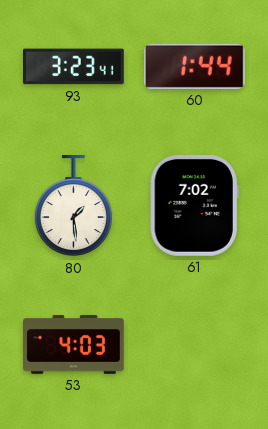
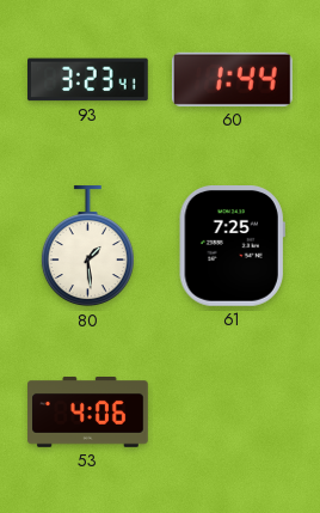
61: 7:02 -> 7:25
53: 4:03 -> 4:06
